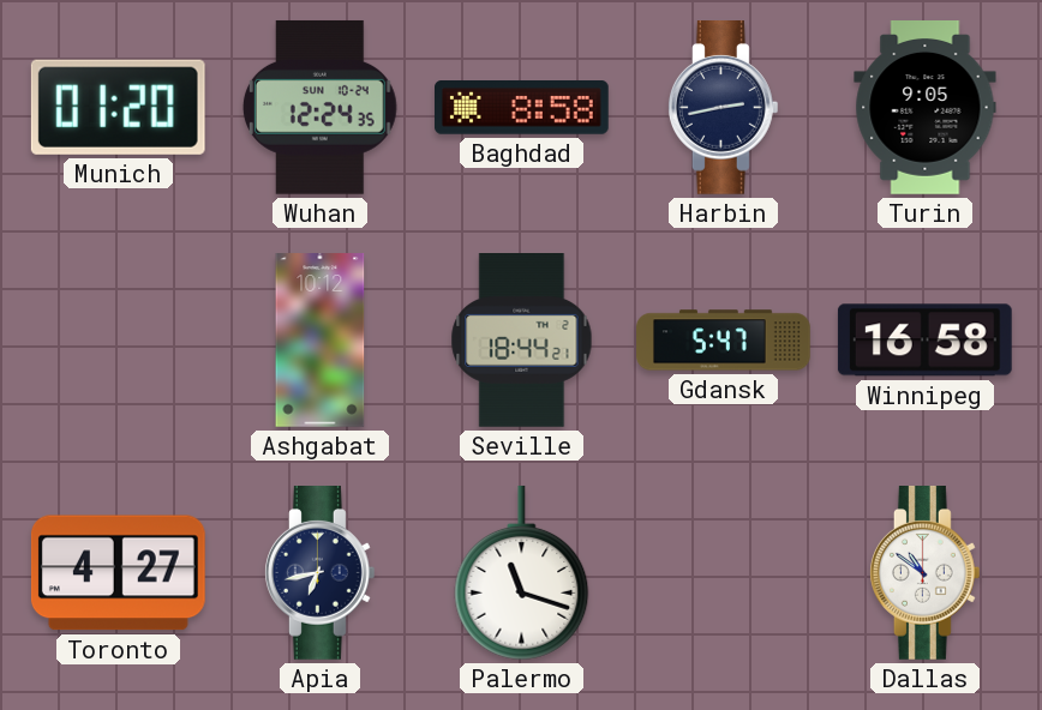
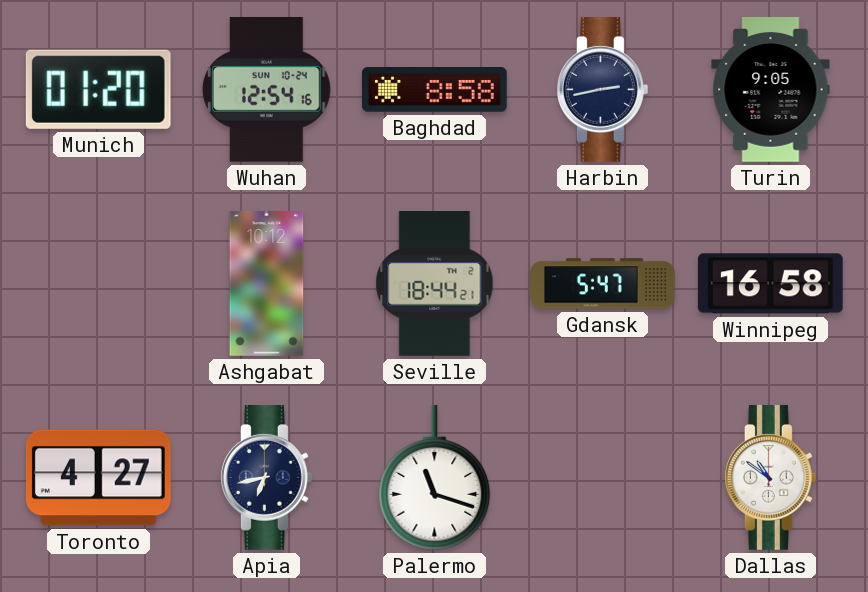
Wuhan: 12:24 -> 12:54
